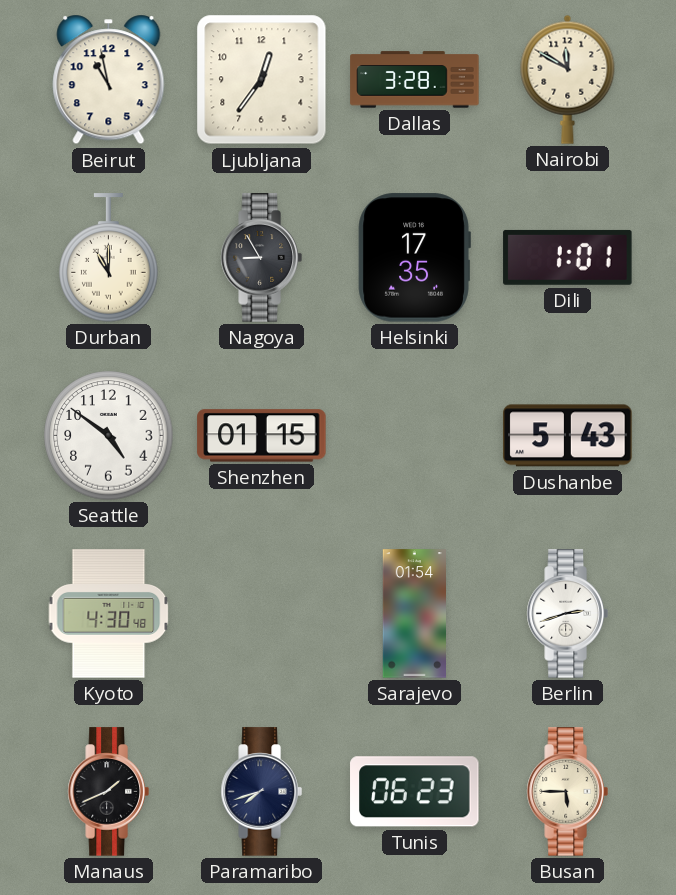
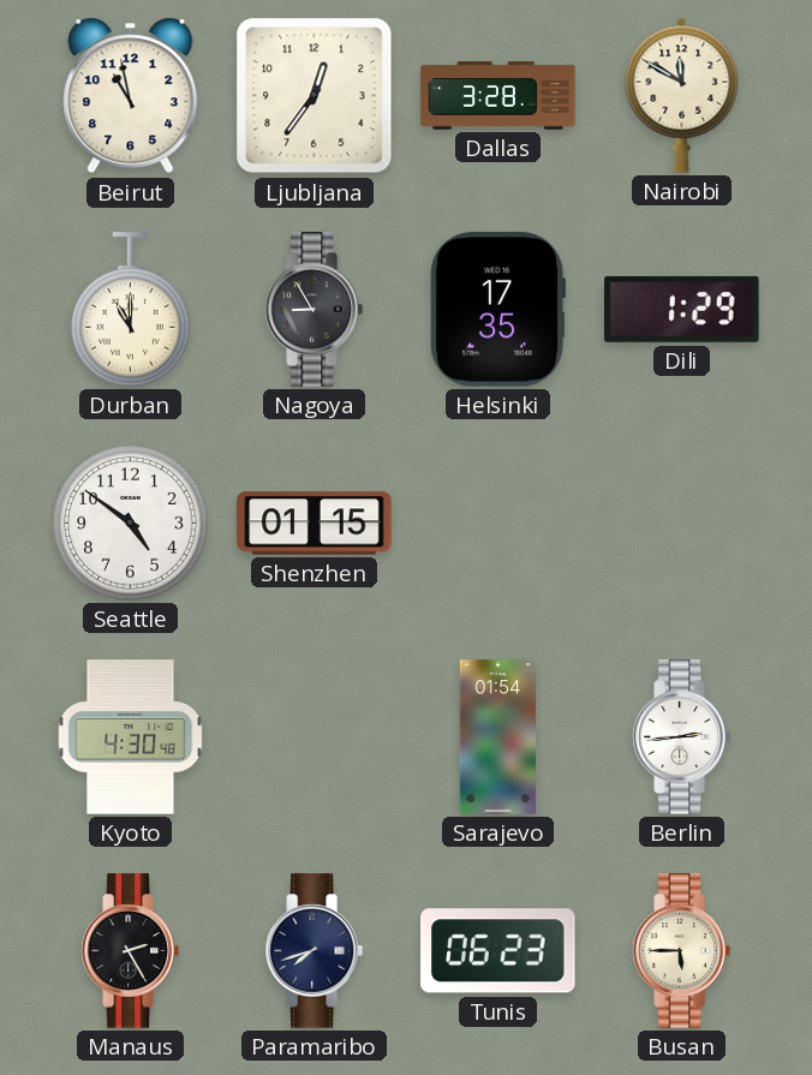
Dili: 1:01 -> 1:29
Dushanbe: 5:43 -> none
Berlin: 2:42 -> 2:44
Manaus: 1:41 -> 2:25
